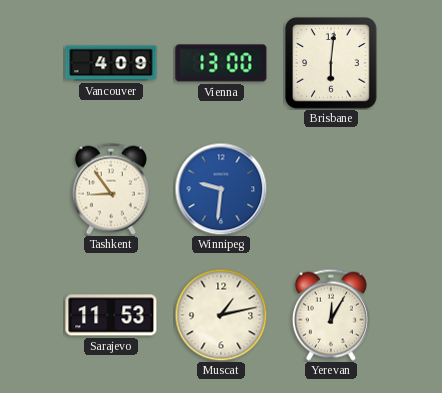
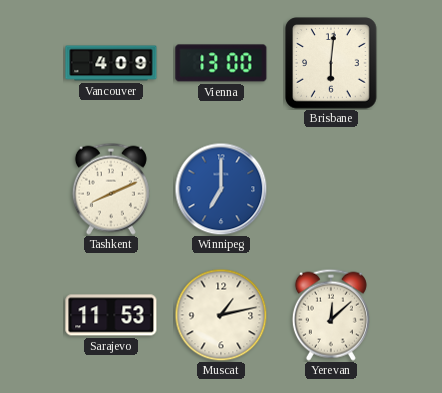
Tashkent: 8:54 -> 8:11
Winnipeg: 9:31 -> 7:00
Yerevan: 12:05 -> 12:08
